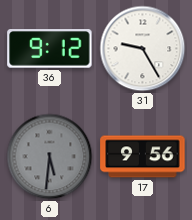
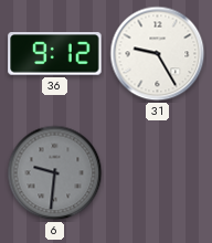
6: 5:31 -> 9:31
17: 9:56 -> none
